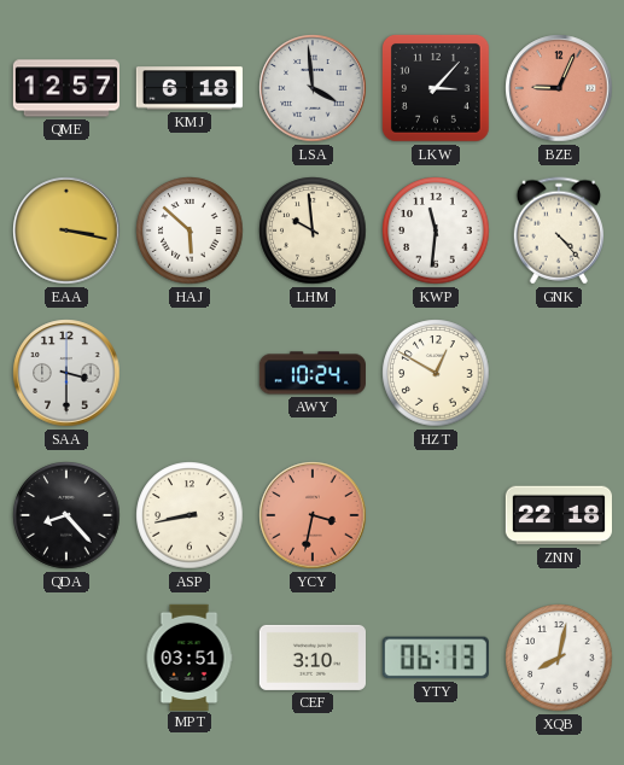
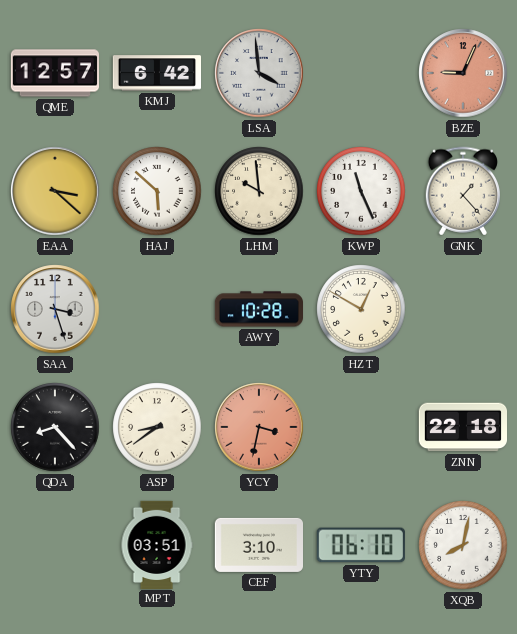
KMJ: 6:18 -> 6:42
LKW: 3:07 -> none
EAA: 3:17 -> 3:22
KWP: 11:31 -> 11:26
GNK: 4:23 -> 1:23
SAA: 3:30 -> 3:27
AWY: 10:24 -> 10:28
ASP: 8:43 -> 8:39
YTY: 06:13 -> 06:10
